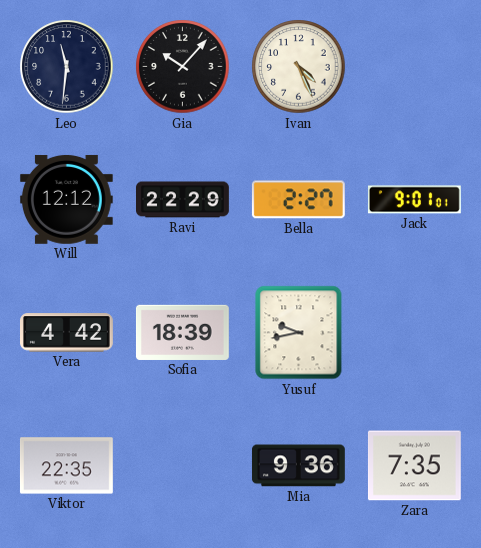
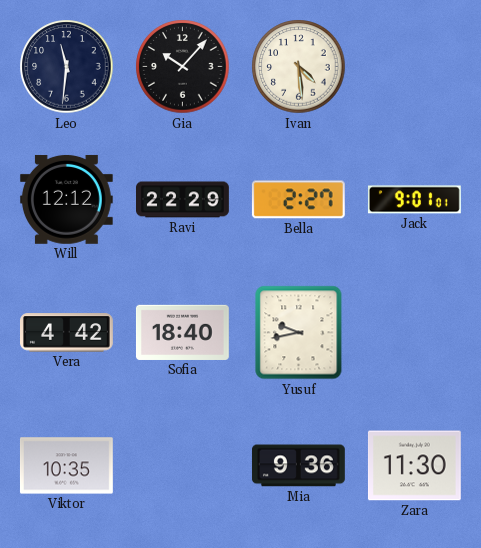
Ivan: 4:26 -> 4:29
Sofia: 18:39 -> 18:40
Viktor: 22:35 -> 10:35
Zara: 7:35 -> 11:30
